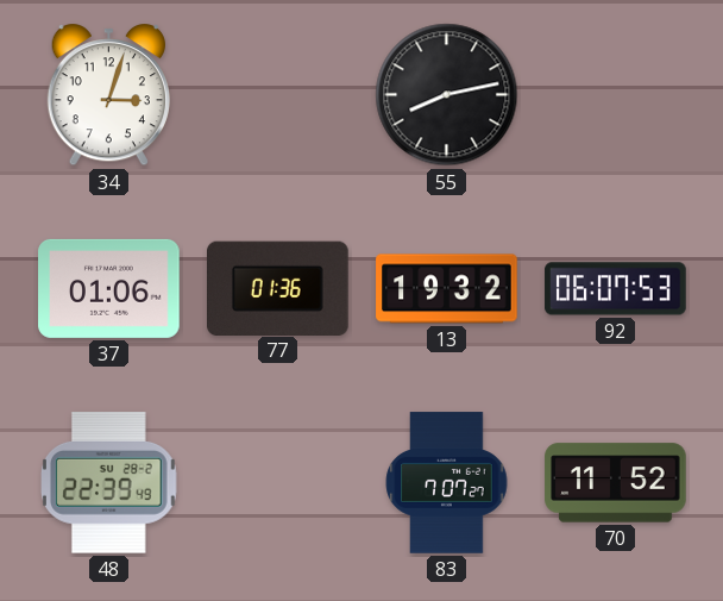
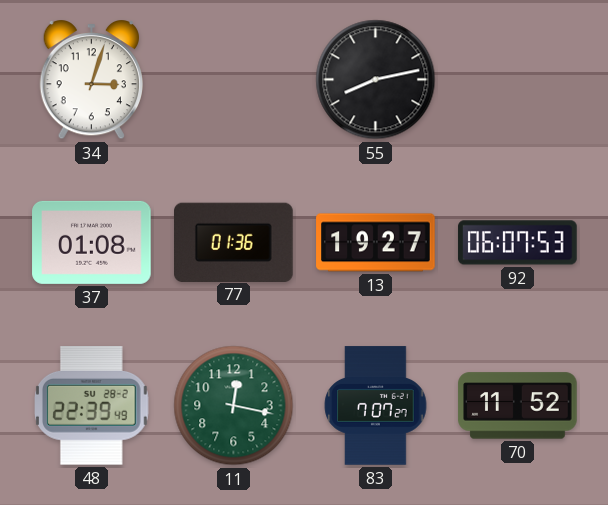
37: 01:06 -> 01:08
13: 19:32 -> 19:27
11: none -> 12:17
